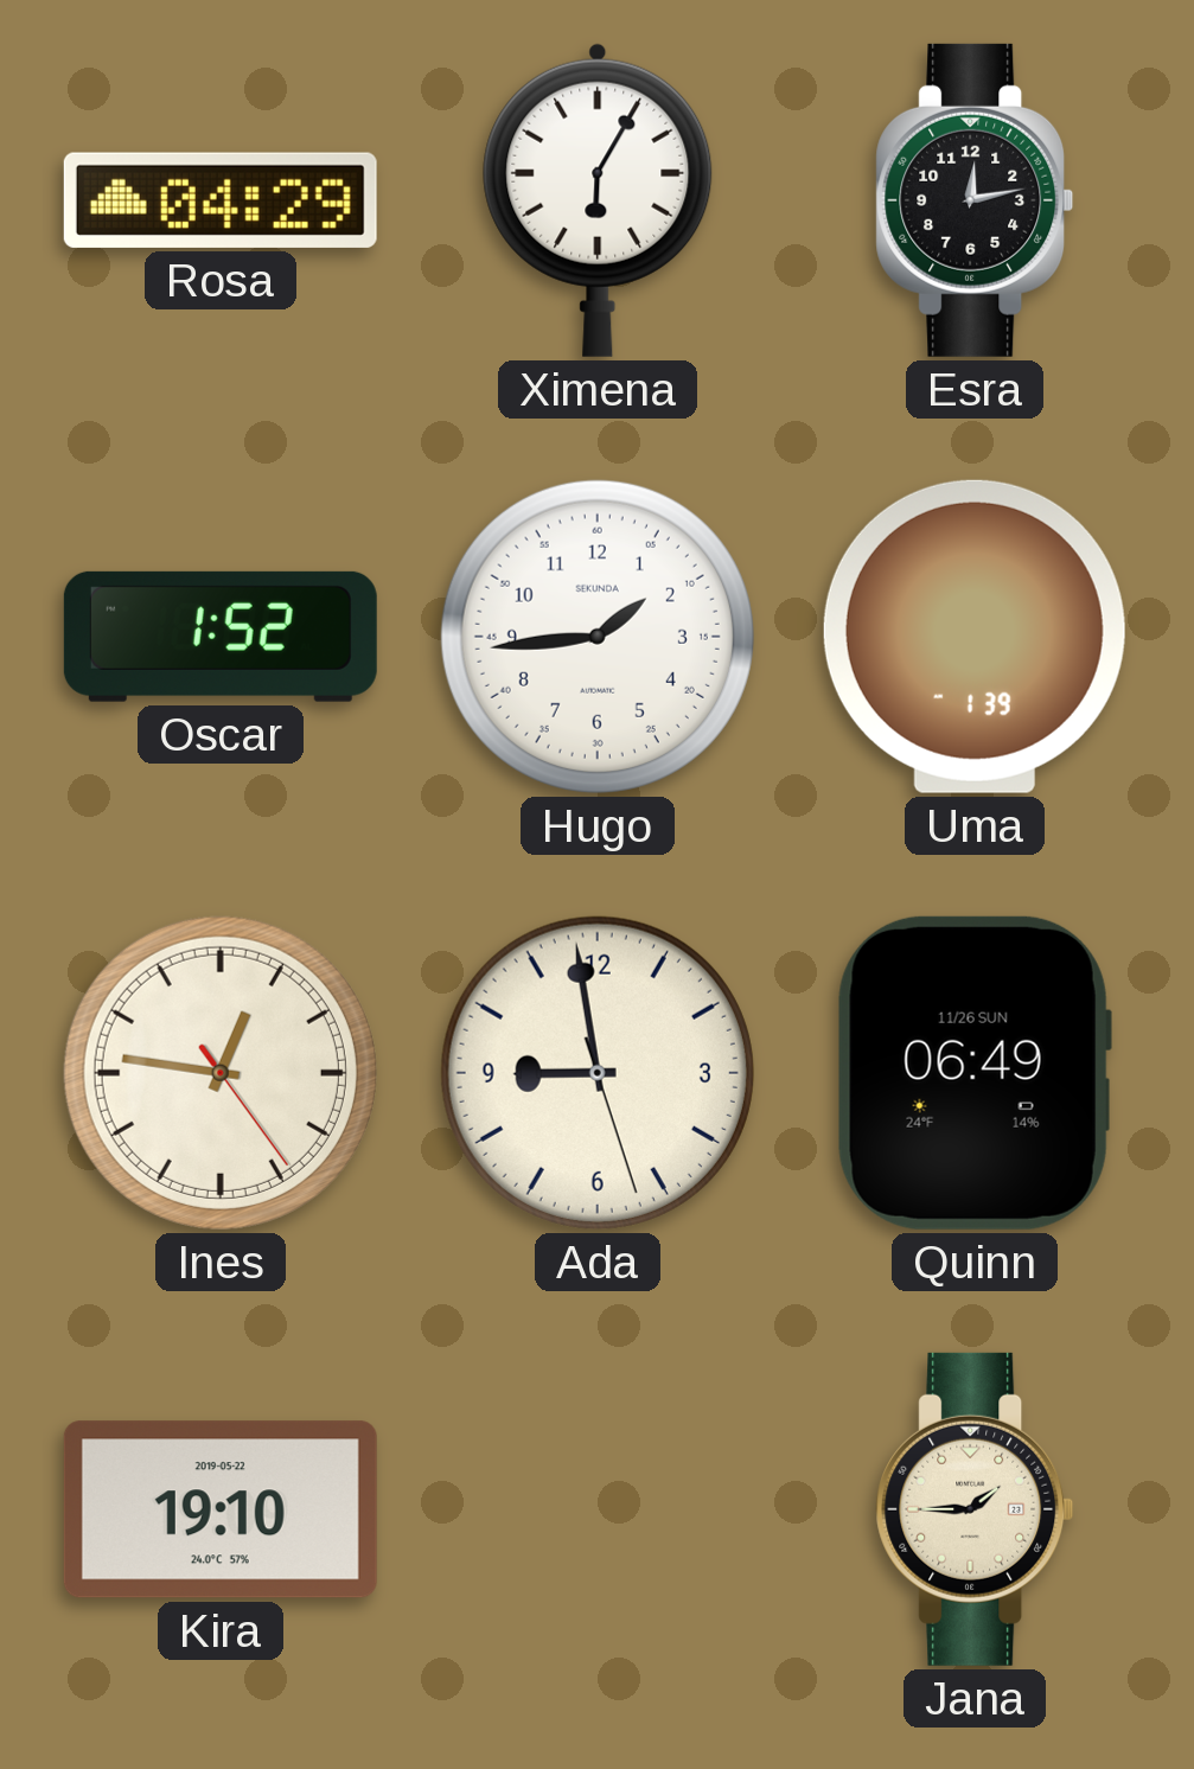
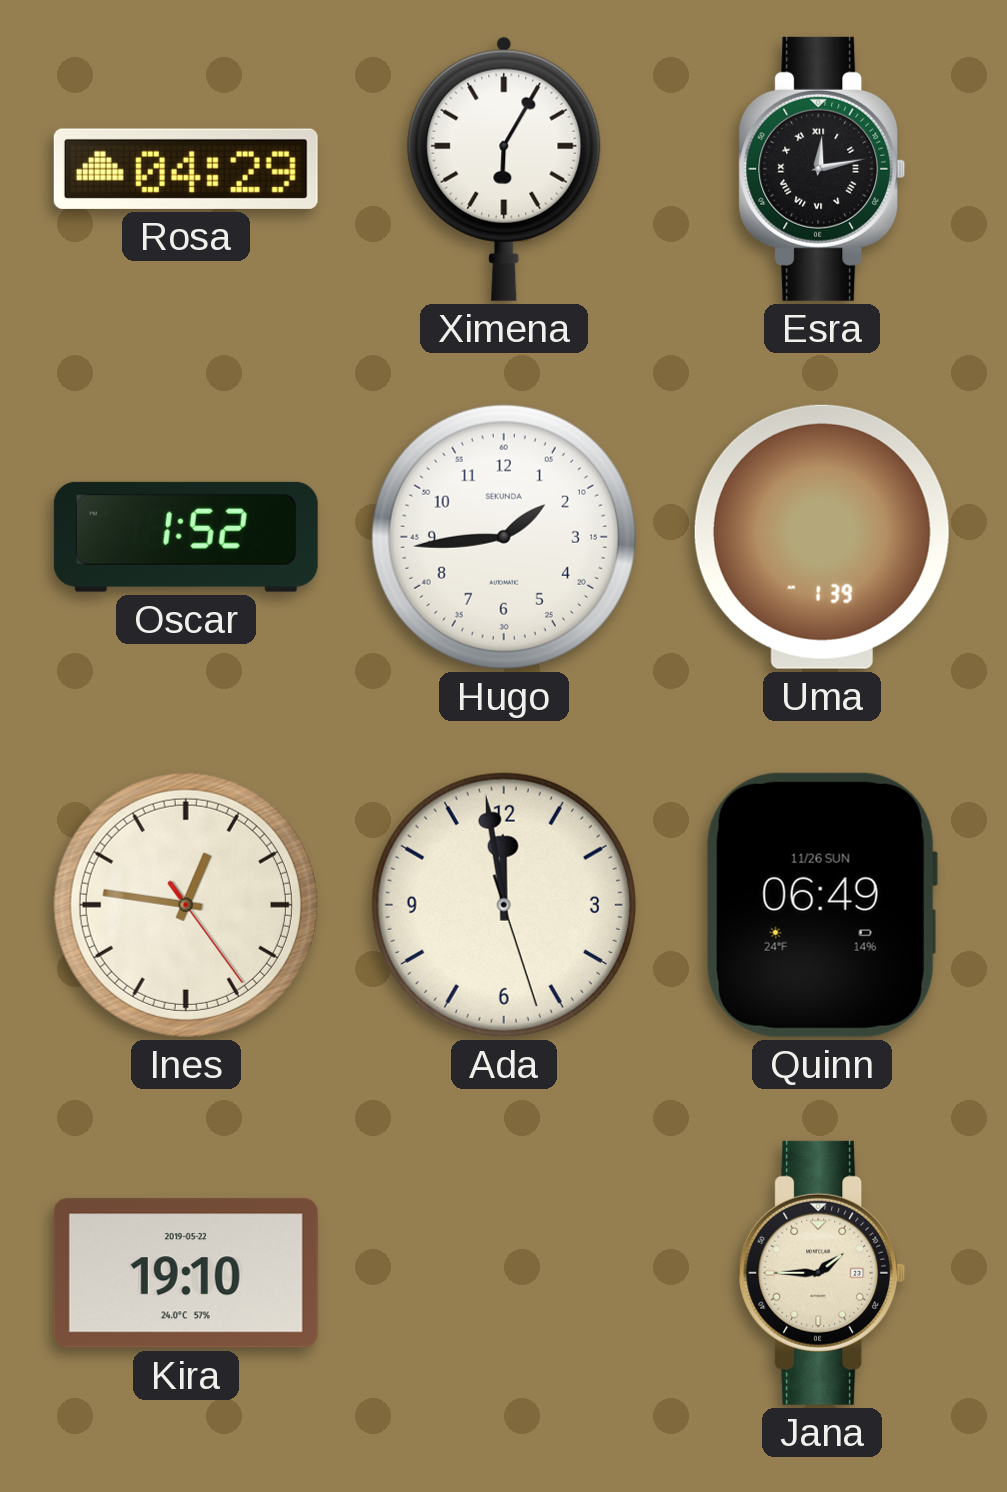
Esra numerals: Arabic -> Roman
Ada: 8:58 -> 11:58
